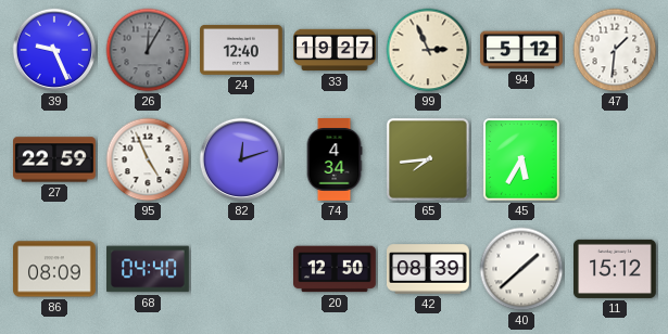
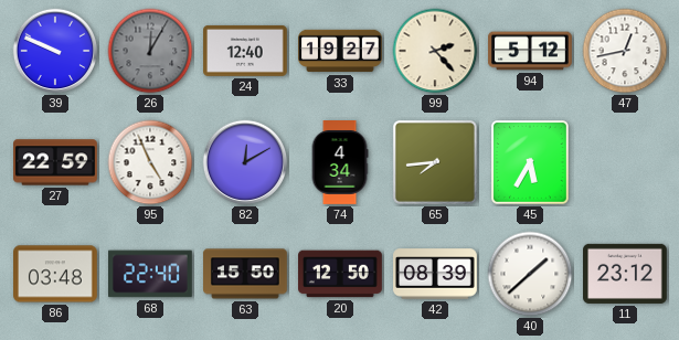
39: 9:26 -> 9:49
99: 2:56 -> 2:23
47: 1:31 -> 12:43
82: 12:12 -> 12:10
86: 08:09 -> 03:48
68: 04:40 -> 22:40
63: none -> 15:50
11: 15:12 -> 23:12
